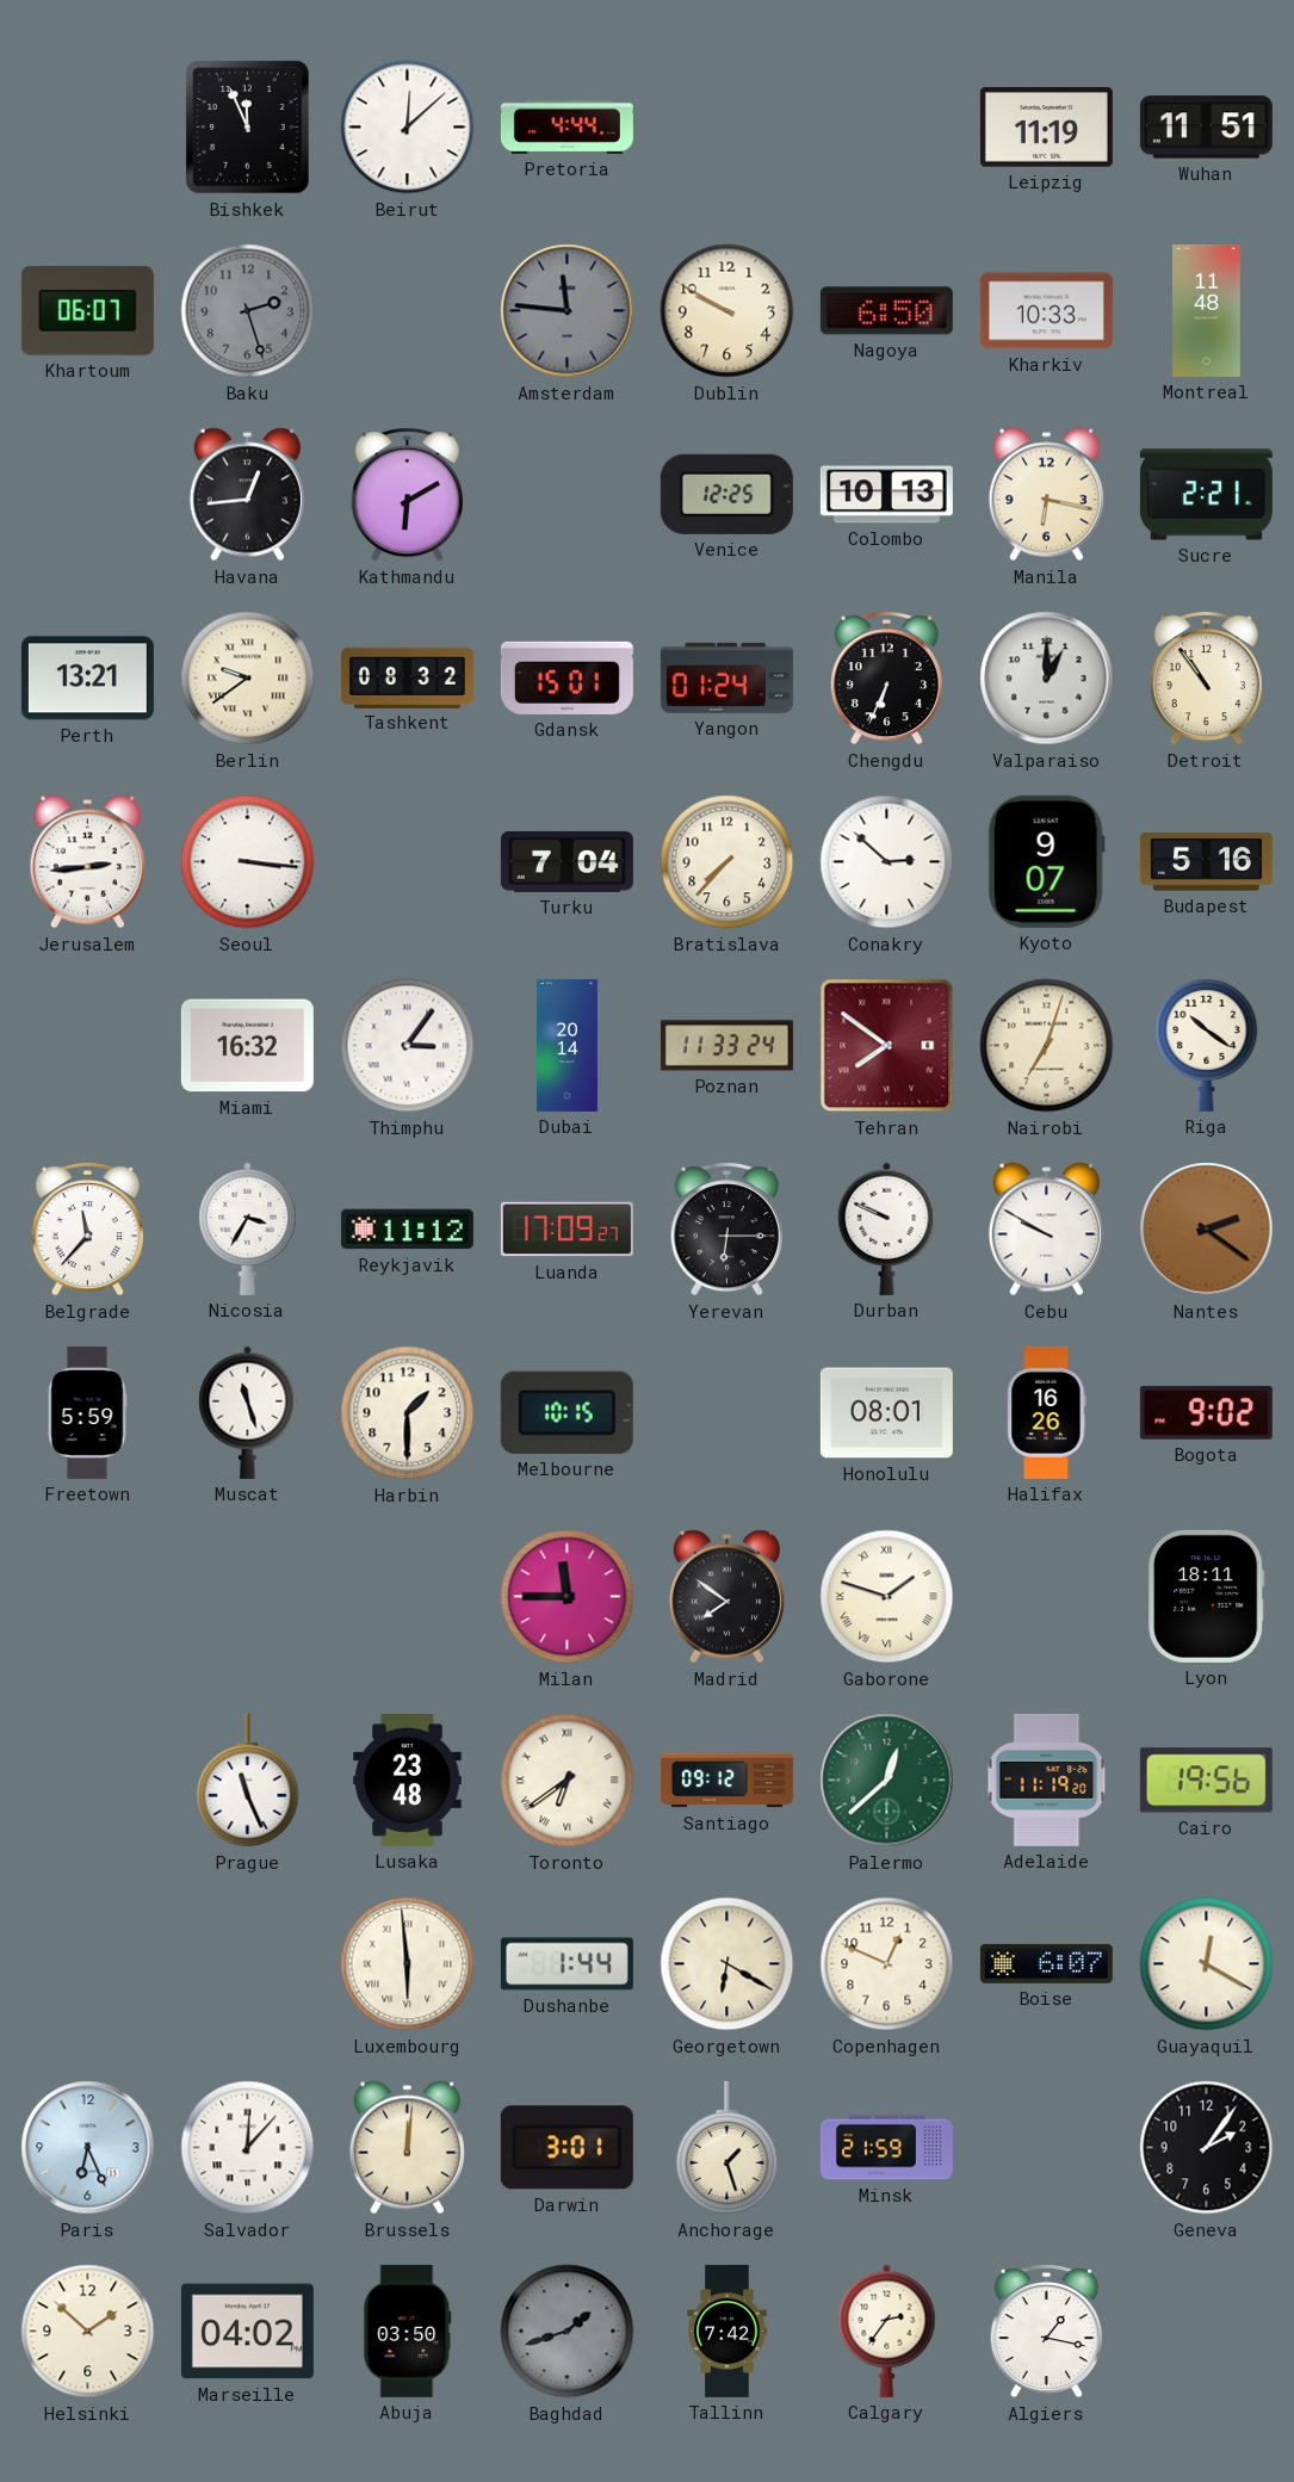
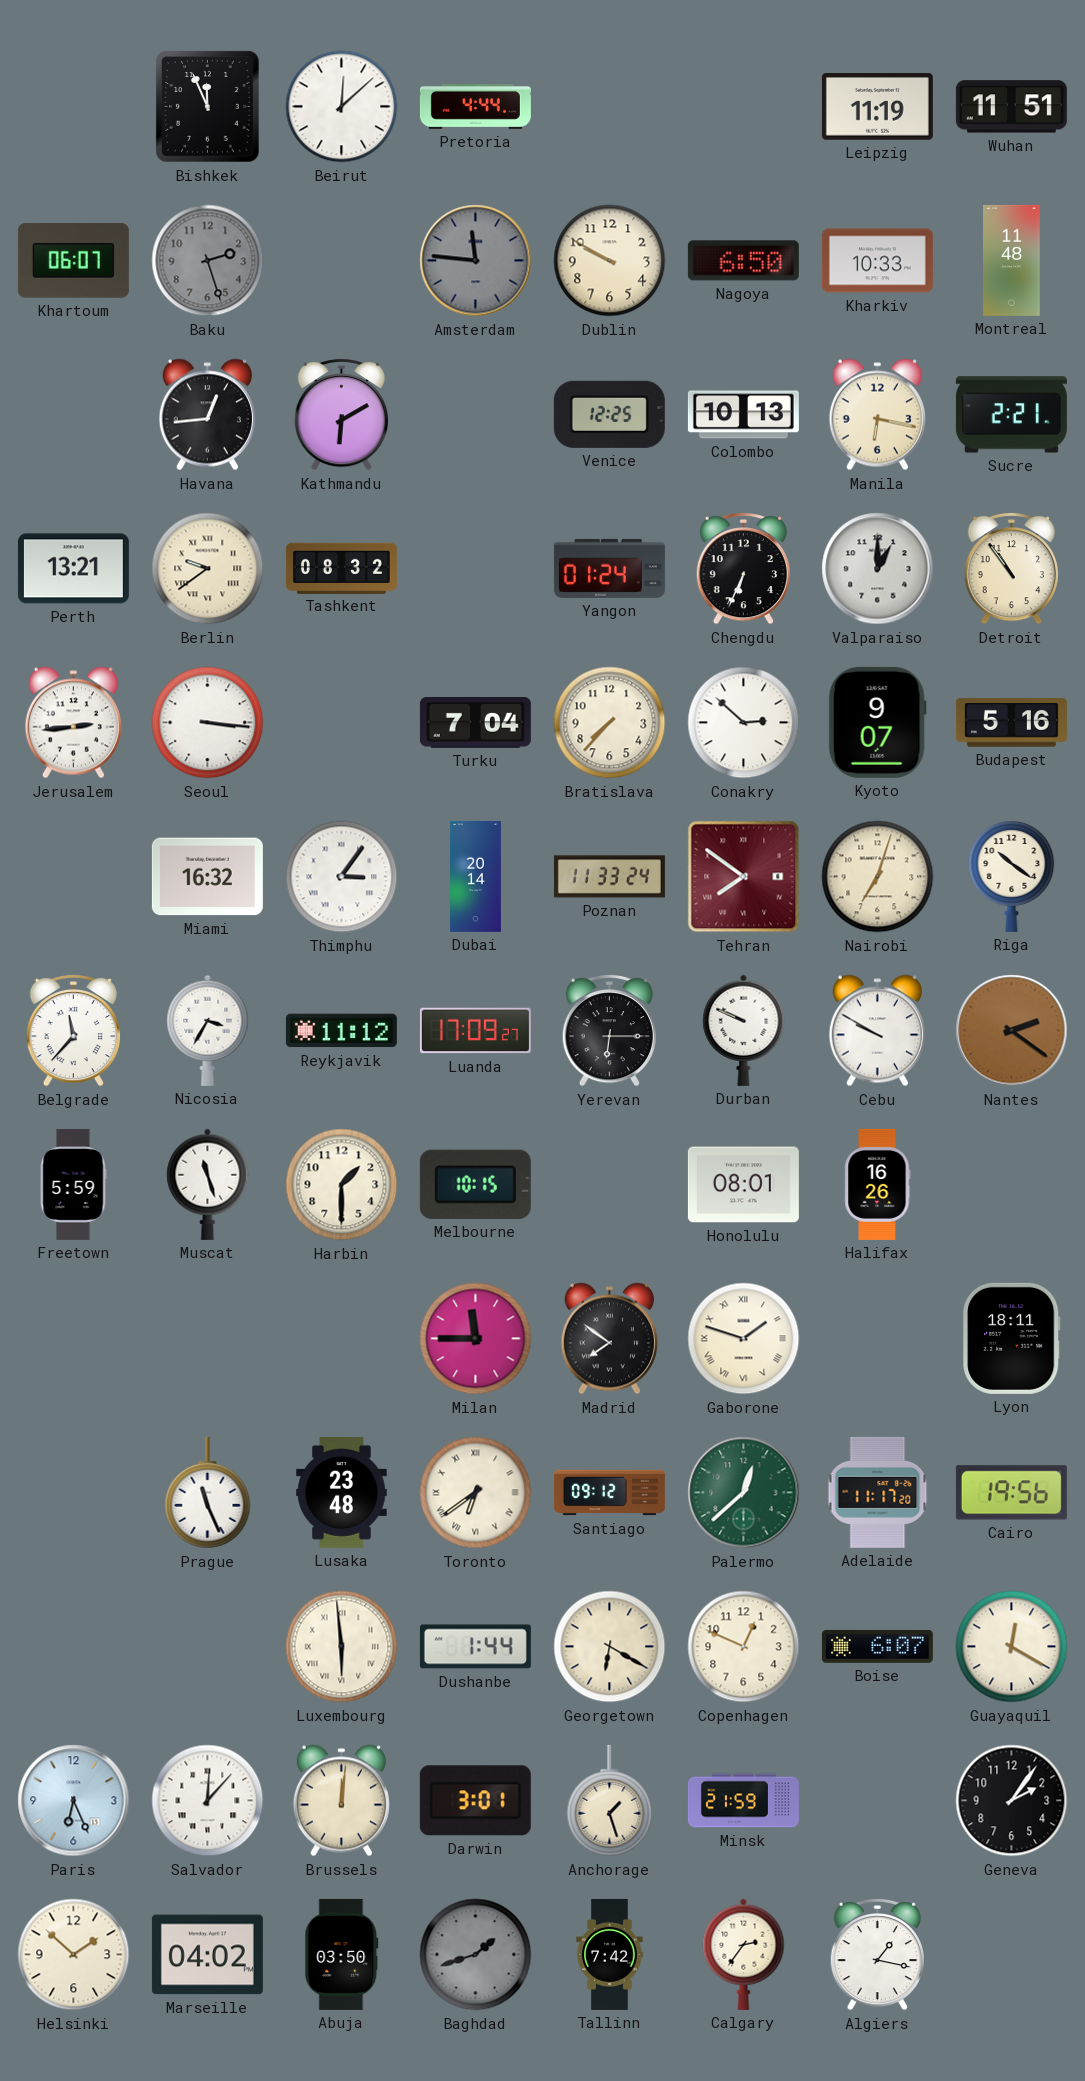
Gdansk: 15:01 -> none
Bogota: 9:02 -> none
Adelaide: 11:19 -> 11:17
